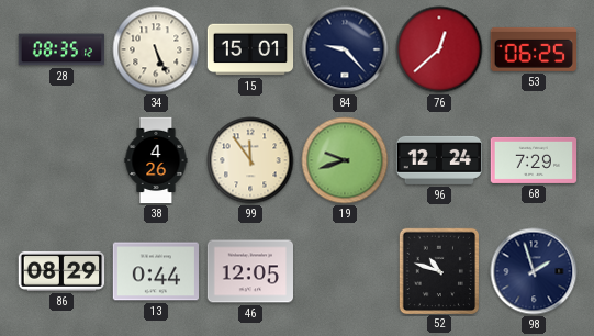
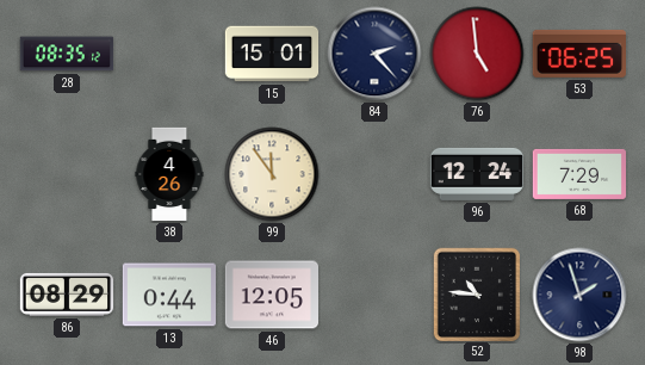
34: 5:26 -> none
84: 9:23 -> 2:23
76: 12:38 -> 4:59
19: 9:42 -> none
52: 10:48 -> 10:46
